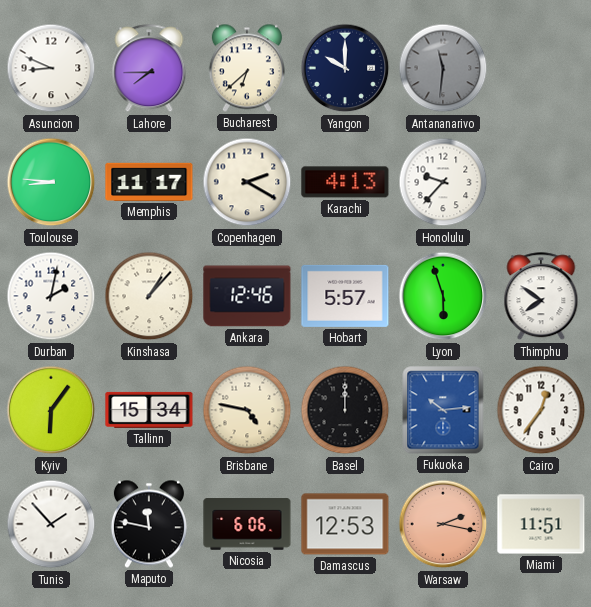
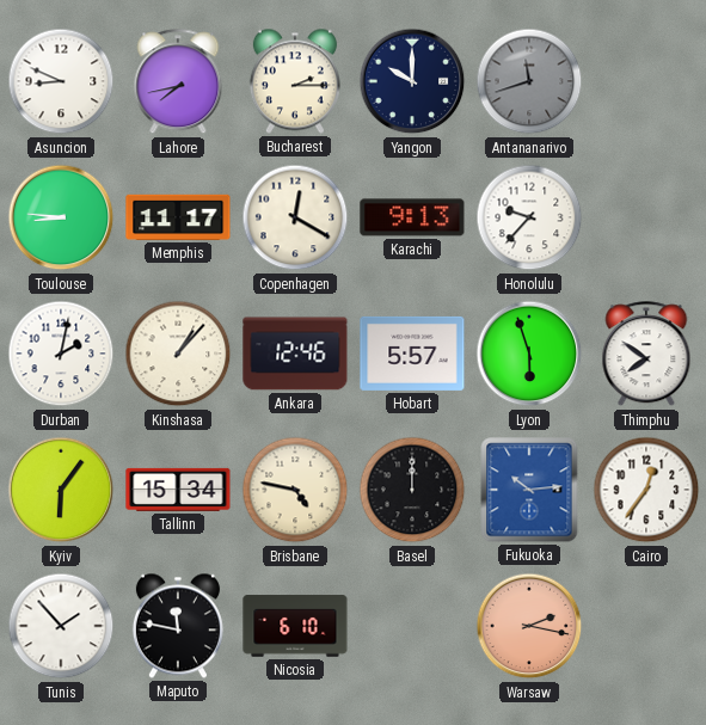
Lahore: 7:45 -> 7:43
Bucharest: 6:38 -> 2:15
Antananarivo: 11:31 -> 11:42
Copenhagen: 2:20 -> 12:20
Karachi: 4:13 -> 9:13
Nicosia: 6:06 -> 6:10
Damascus: 12:53 -> none
Miami: 11:51 -> none
